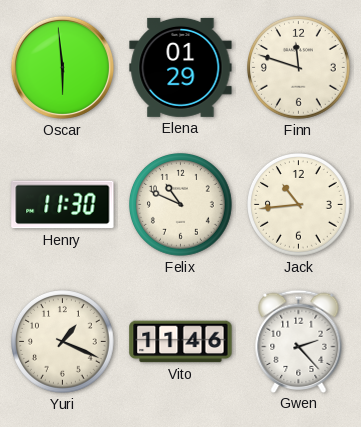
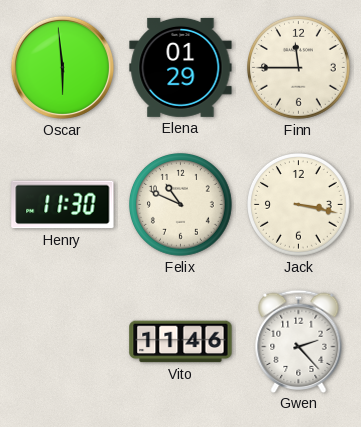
Finn: 11:48 -> 11:45
Jack: 10:44 -> 3:17
Yuri: 1:19 -> none
